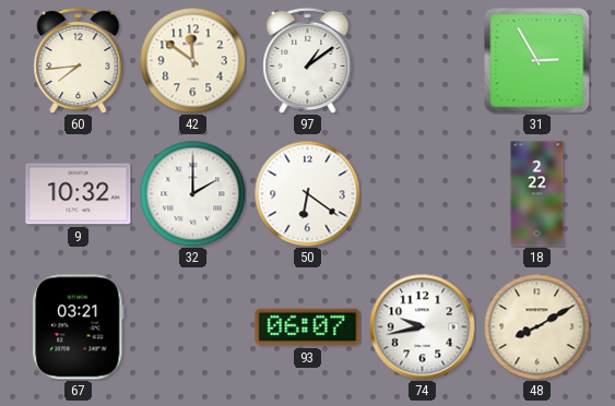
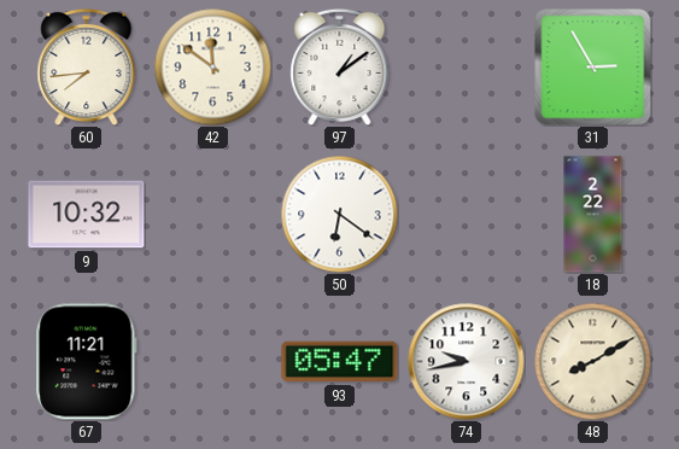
32: 2:00 -> none
67: 03:21 -> 11:21
93: 06:07 -> 05:47
